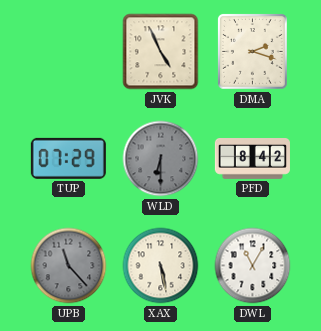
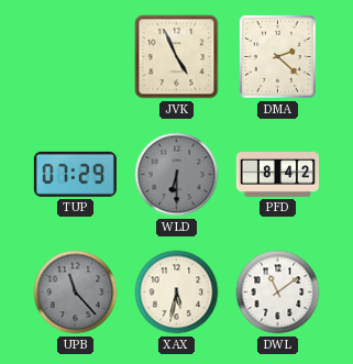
DMA: 2:18 -> 2:22
XAX: 5:28 -> 5:32
DWL: 11:05 -> 11:09
